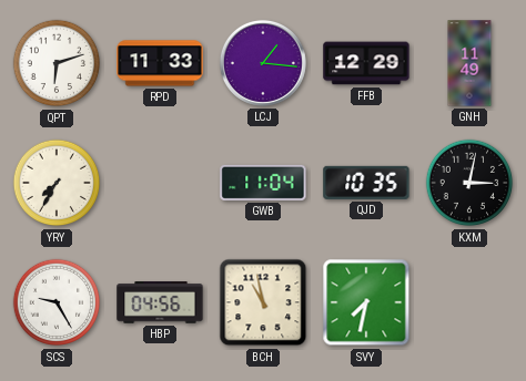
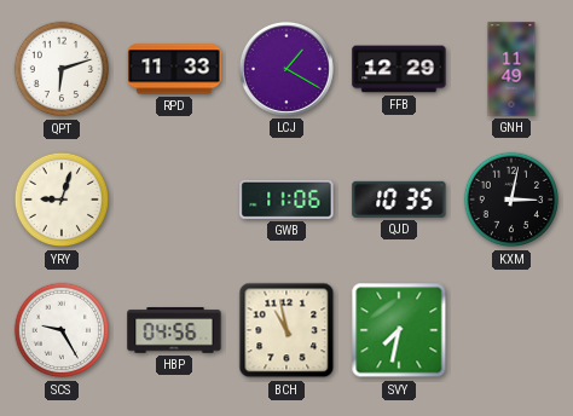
LCJ: 1:16 -> 1:20
YRY: 7:35 -> 9:03
GWB: 11:04 -> 11:06
